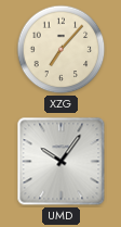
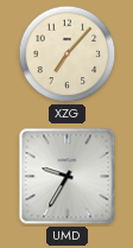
UMD: 10:06 -> 9:35
